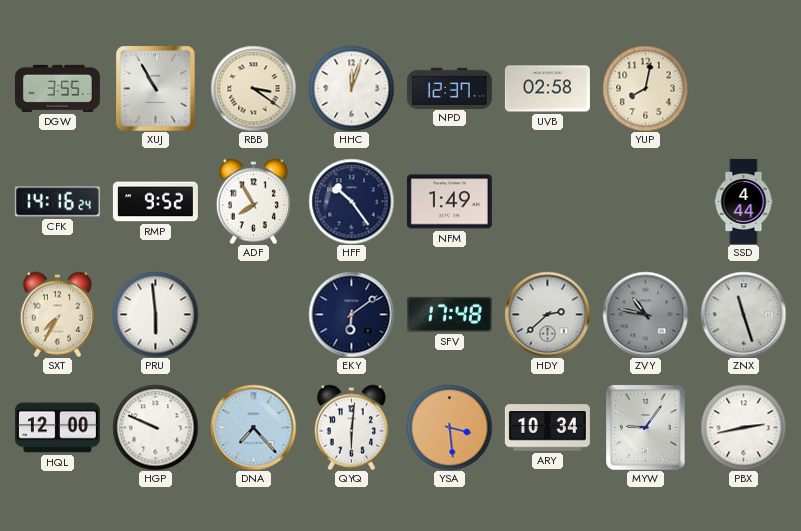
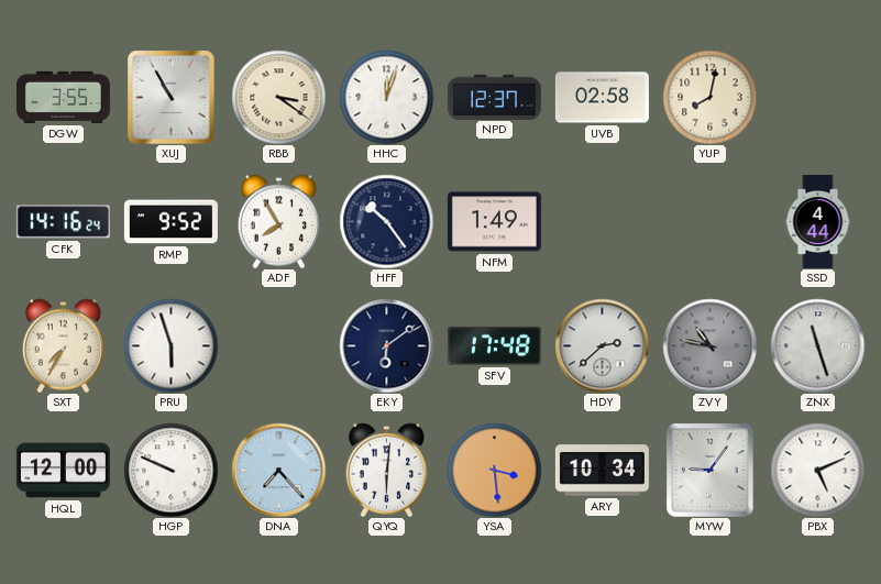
PRU: 5:59 -> 5:57
PBX: 2:43 -> 5:11
